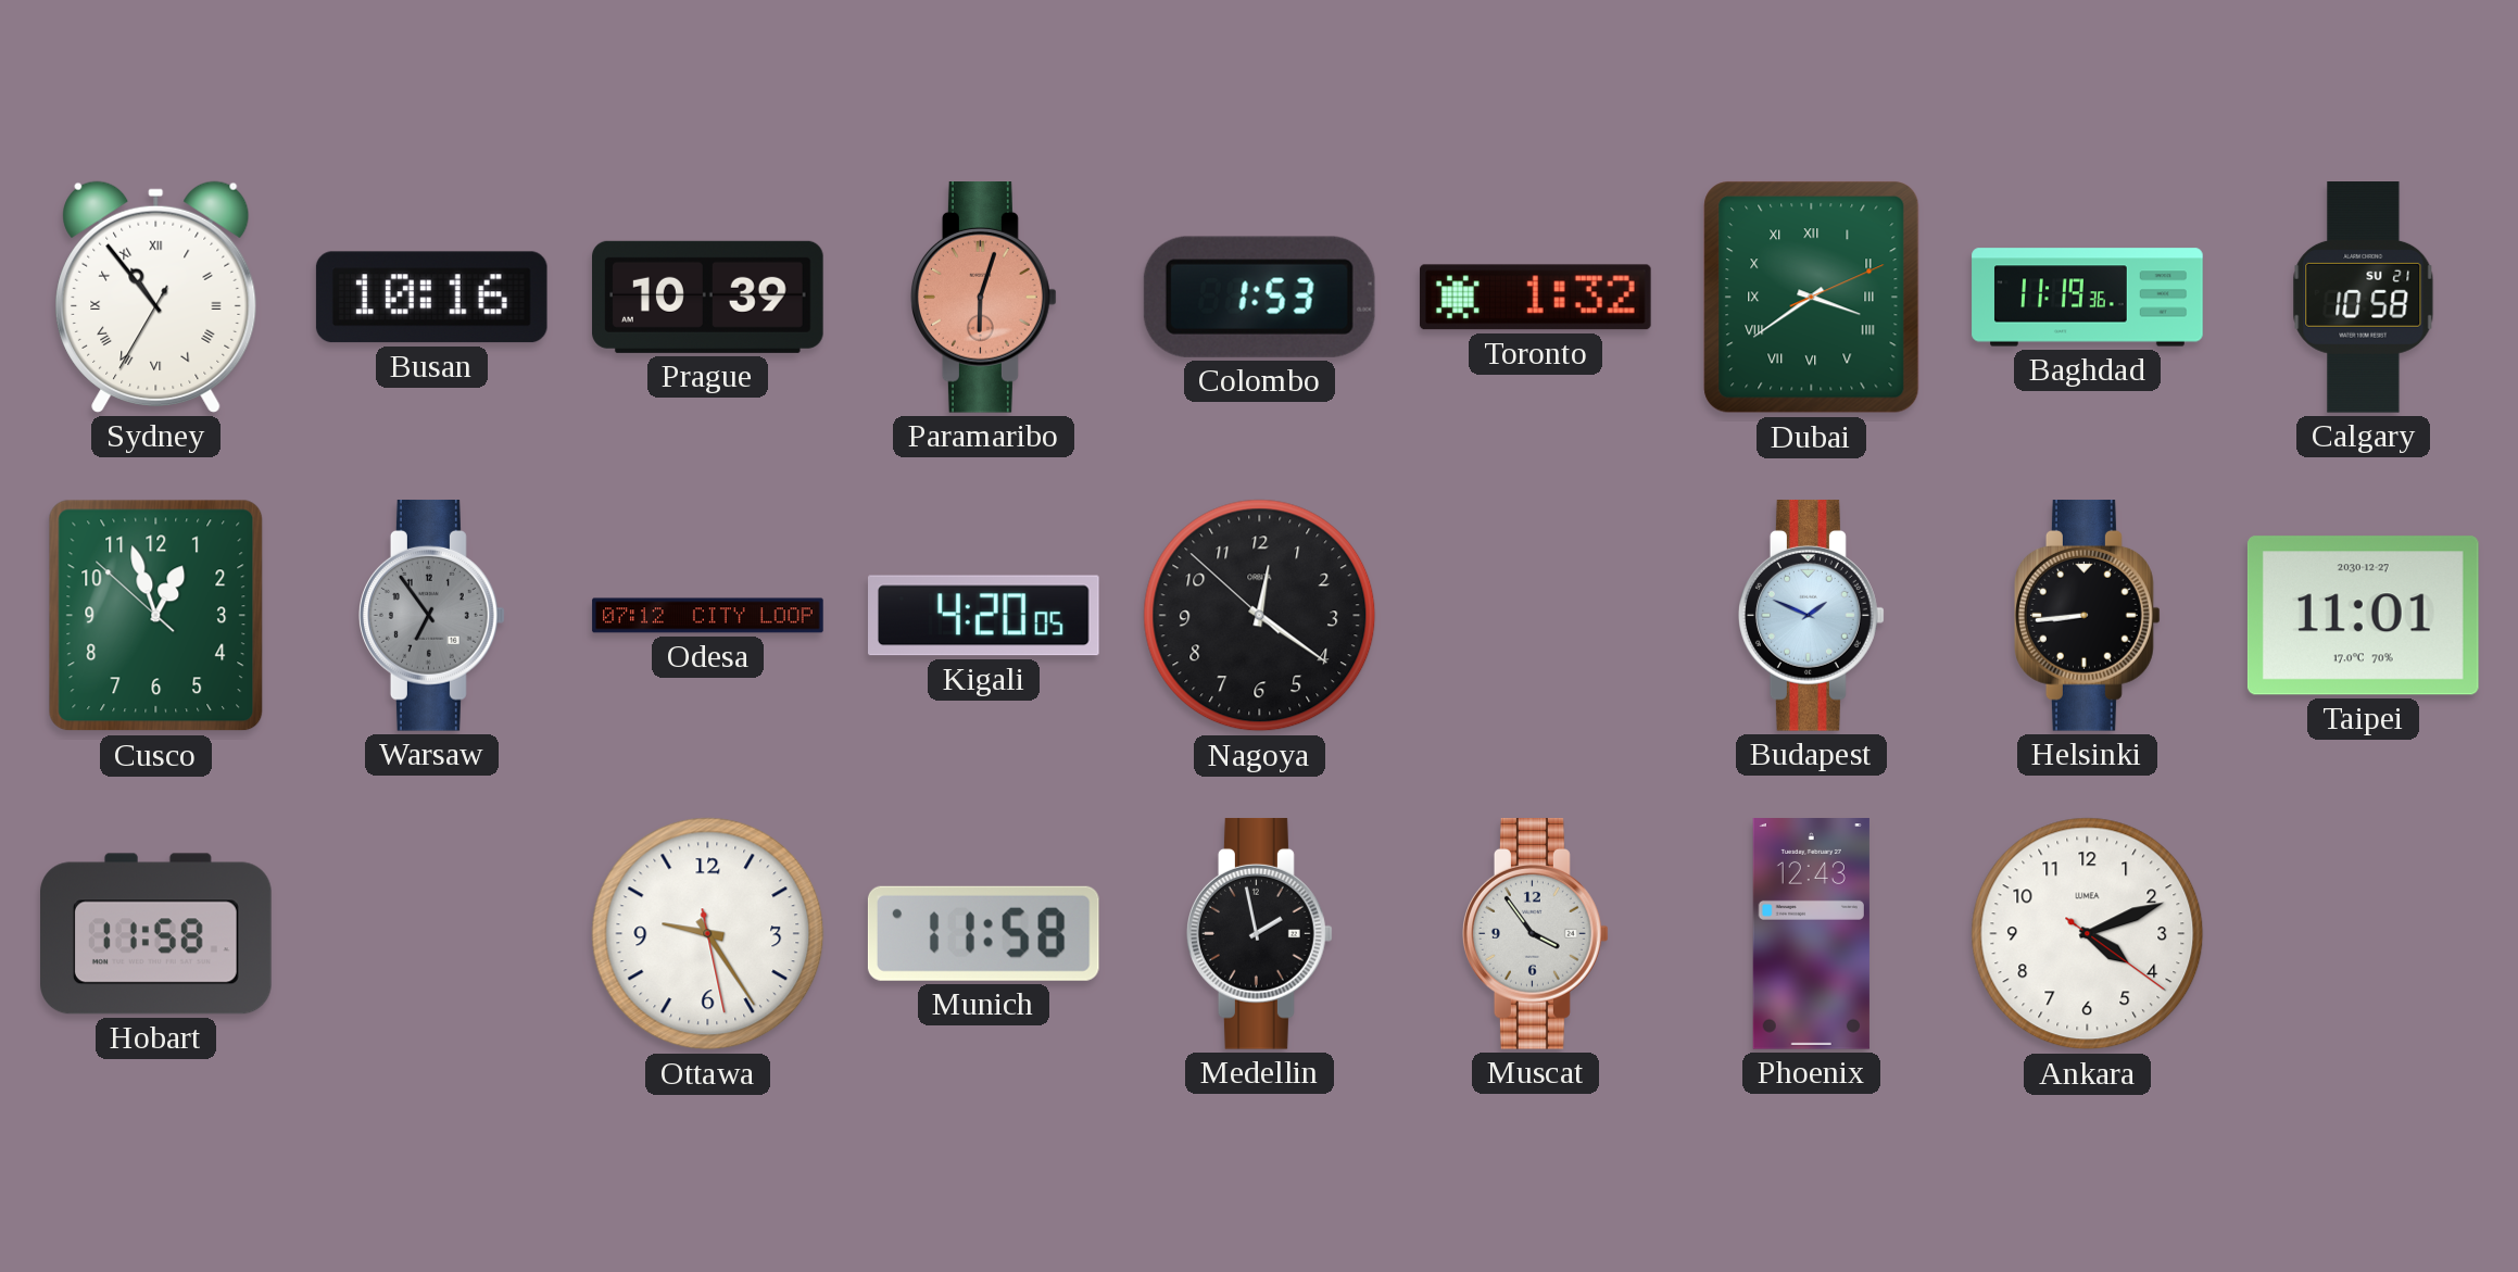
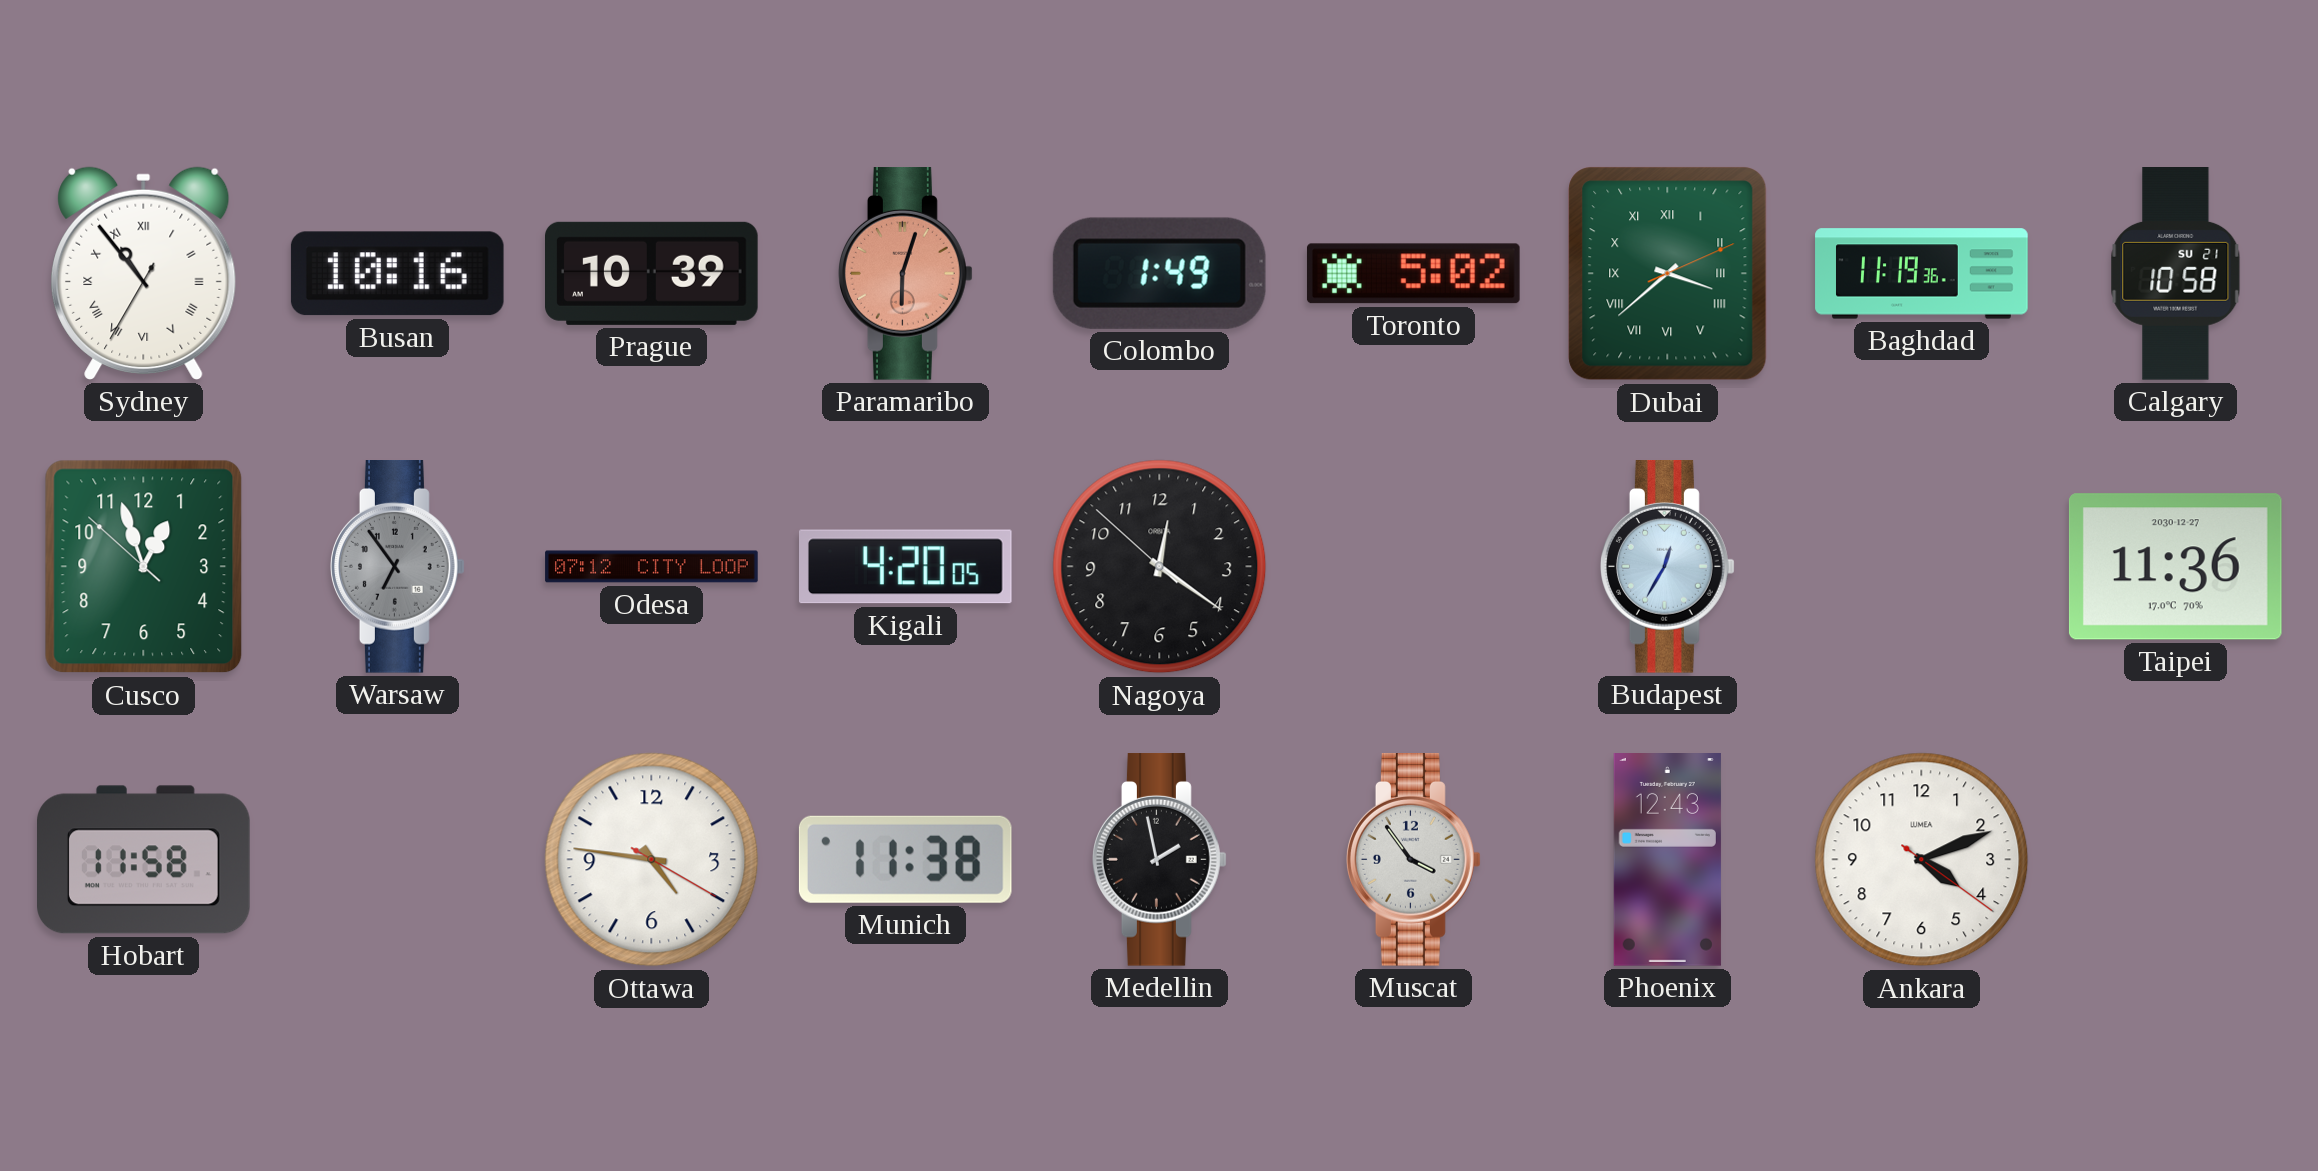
Colombo: 1:53 -> 1:49
Toronto: 1:32 -> 5:02
Dubai: 3:39 -> 3:38
Budapest: 1:49 -> 12:35
Helsinki: 8:44 -> none
Taipei: 11:01 -> 11:36
Ottawa: 9:24 -> 4:46
Munich: 11:58 -> 11:38
